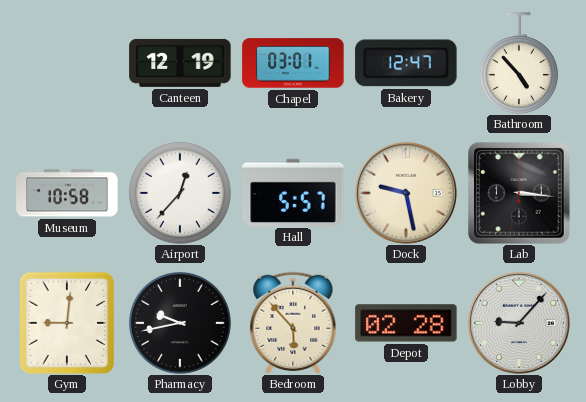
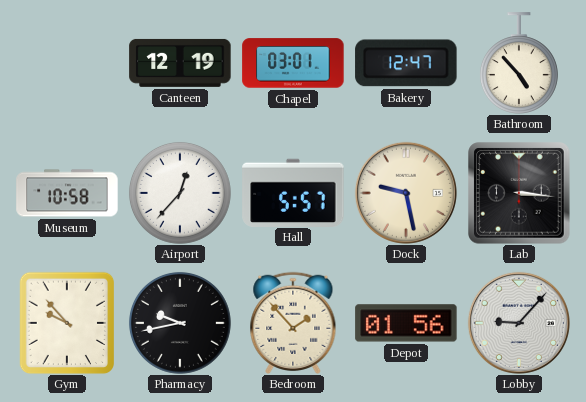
Gym: 9:01 -> 9:53
Bedroom: 5:53 -> 1:53
Depot: 02:28 -> 01:56
